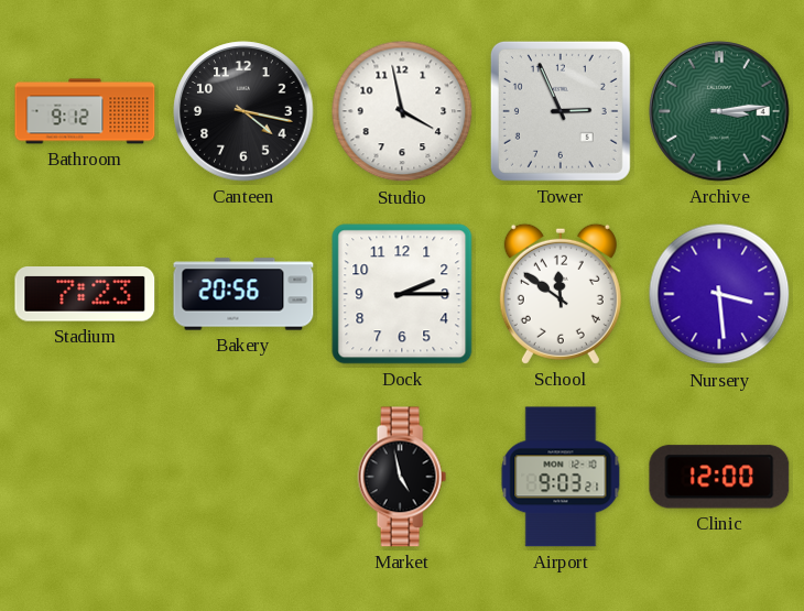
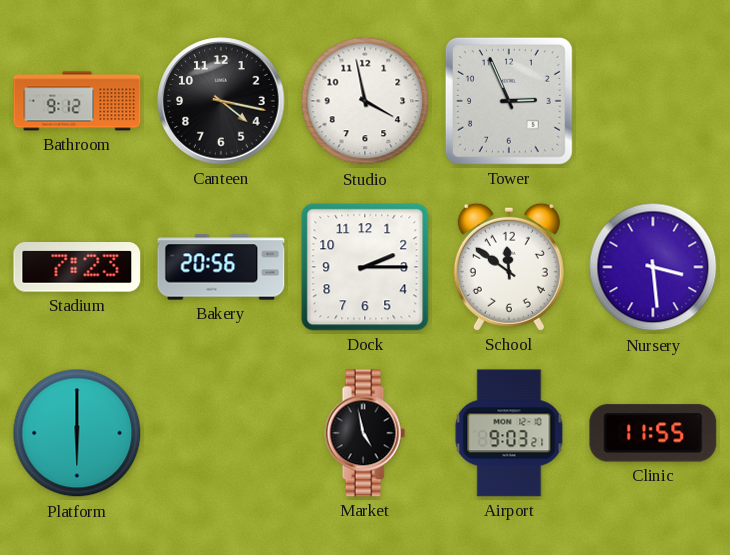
Archive: 3:14 -> none
Platform: none -> 6:00
Clinic: 12:00 -> 11:55
